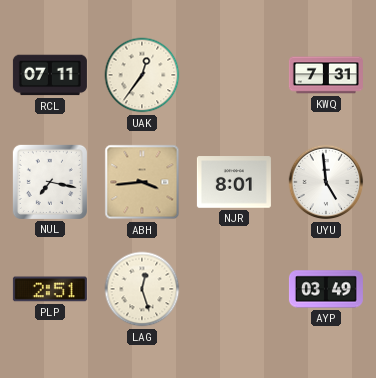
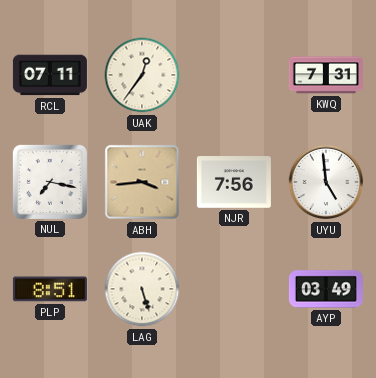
NJR: 8:01 -> 7:56
PLP: 2:51 -> 8:51
LAG: 12:27 -> 5:27
